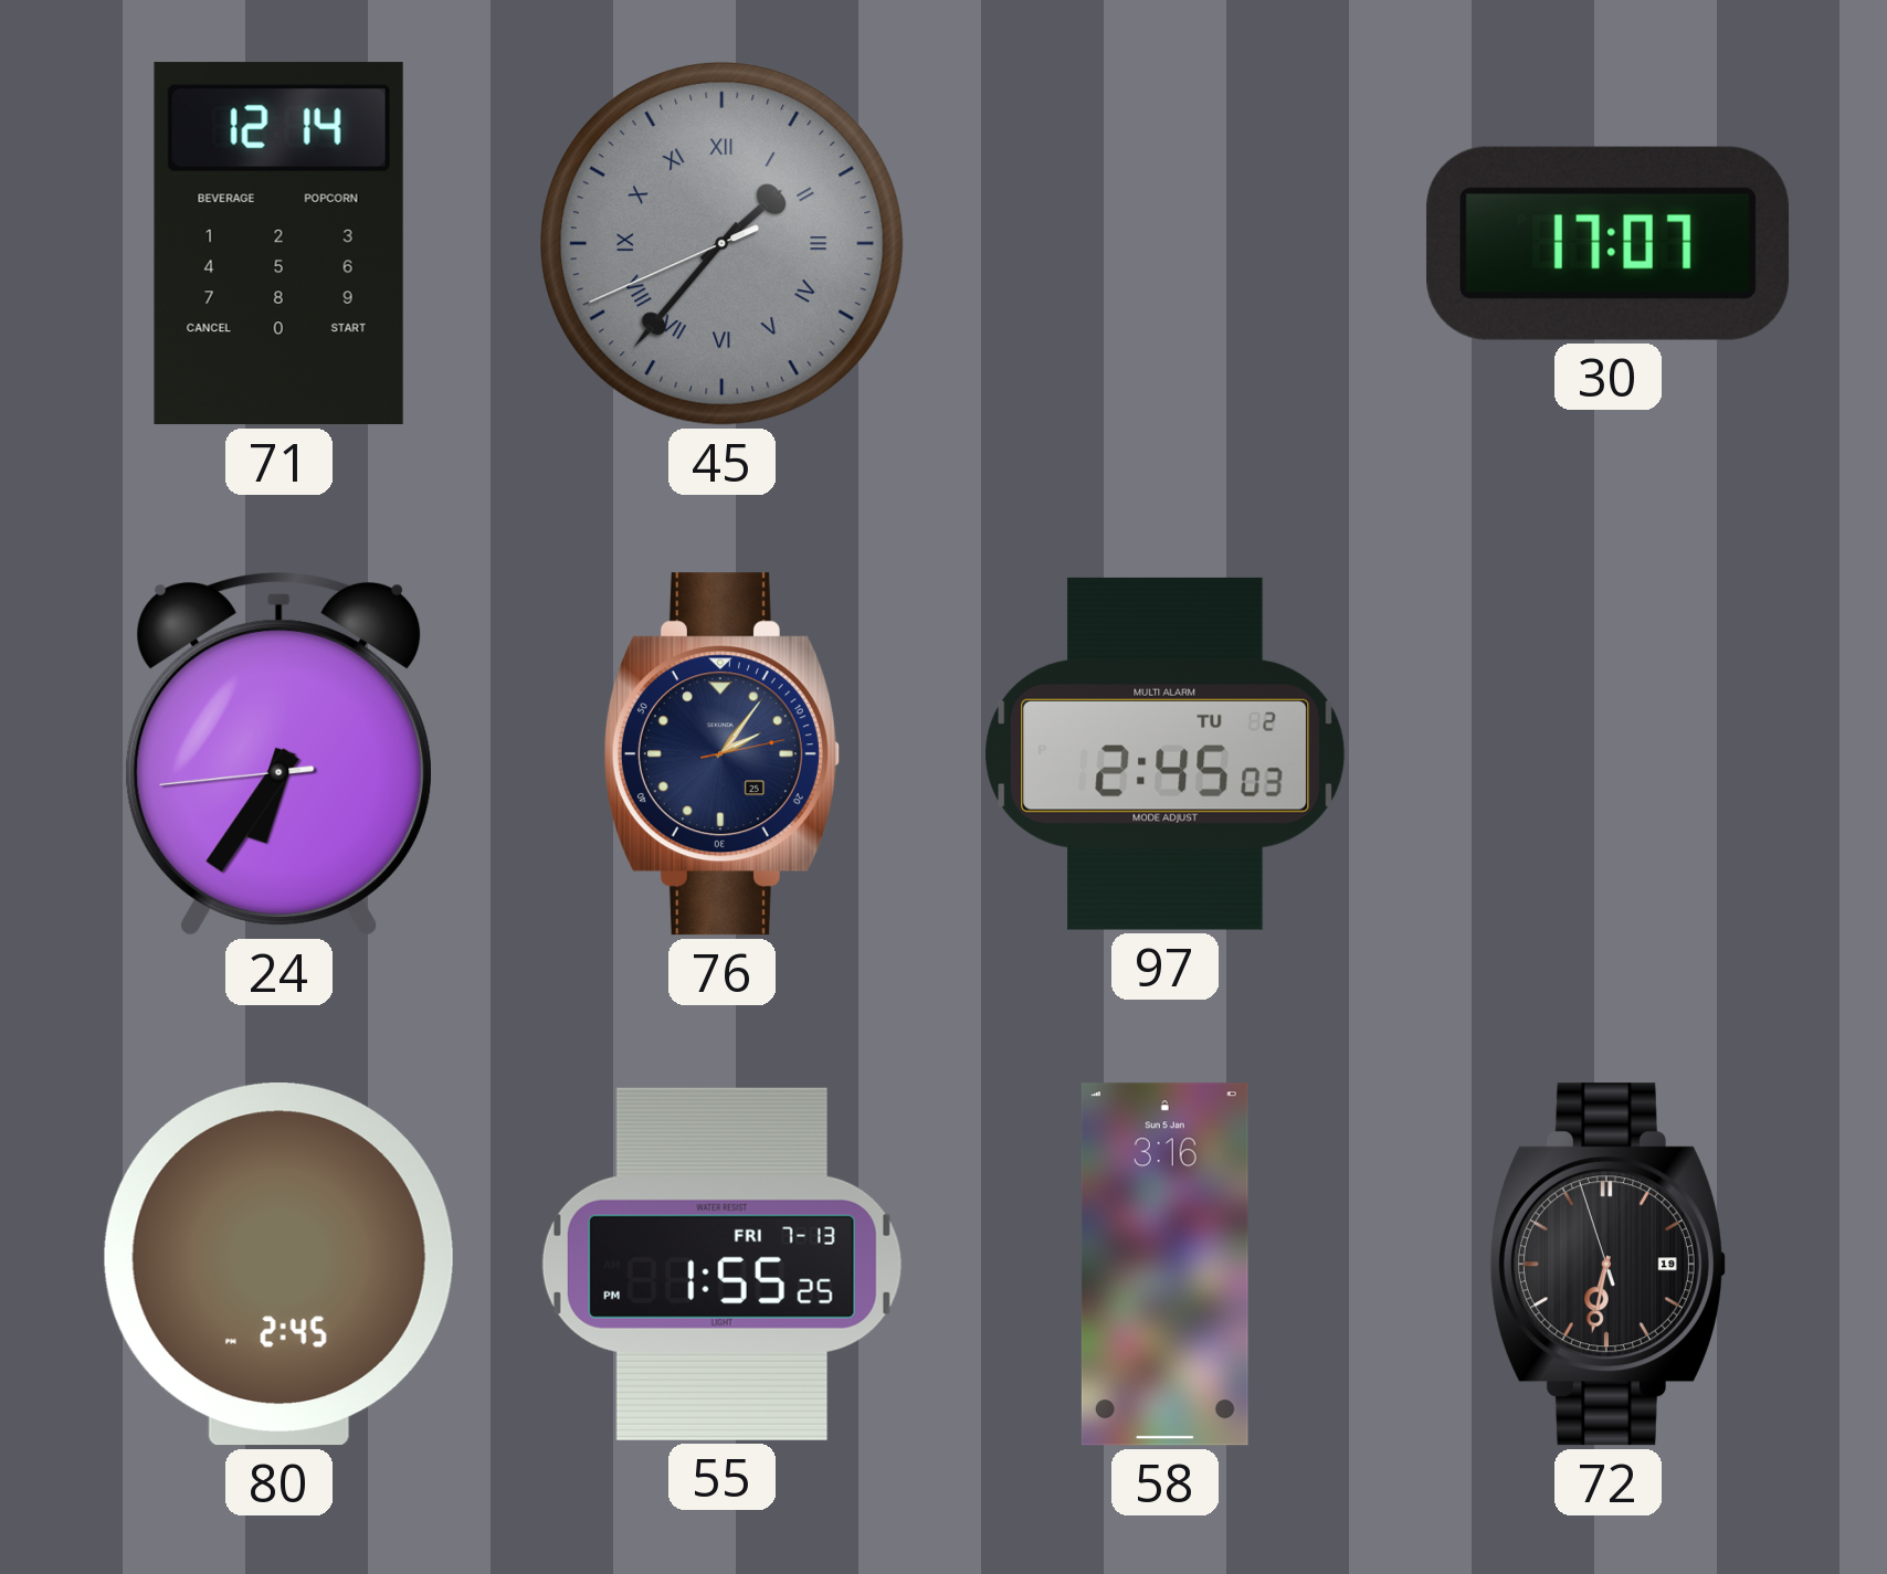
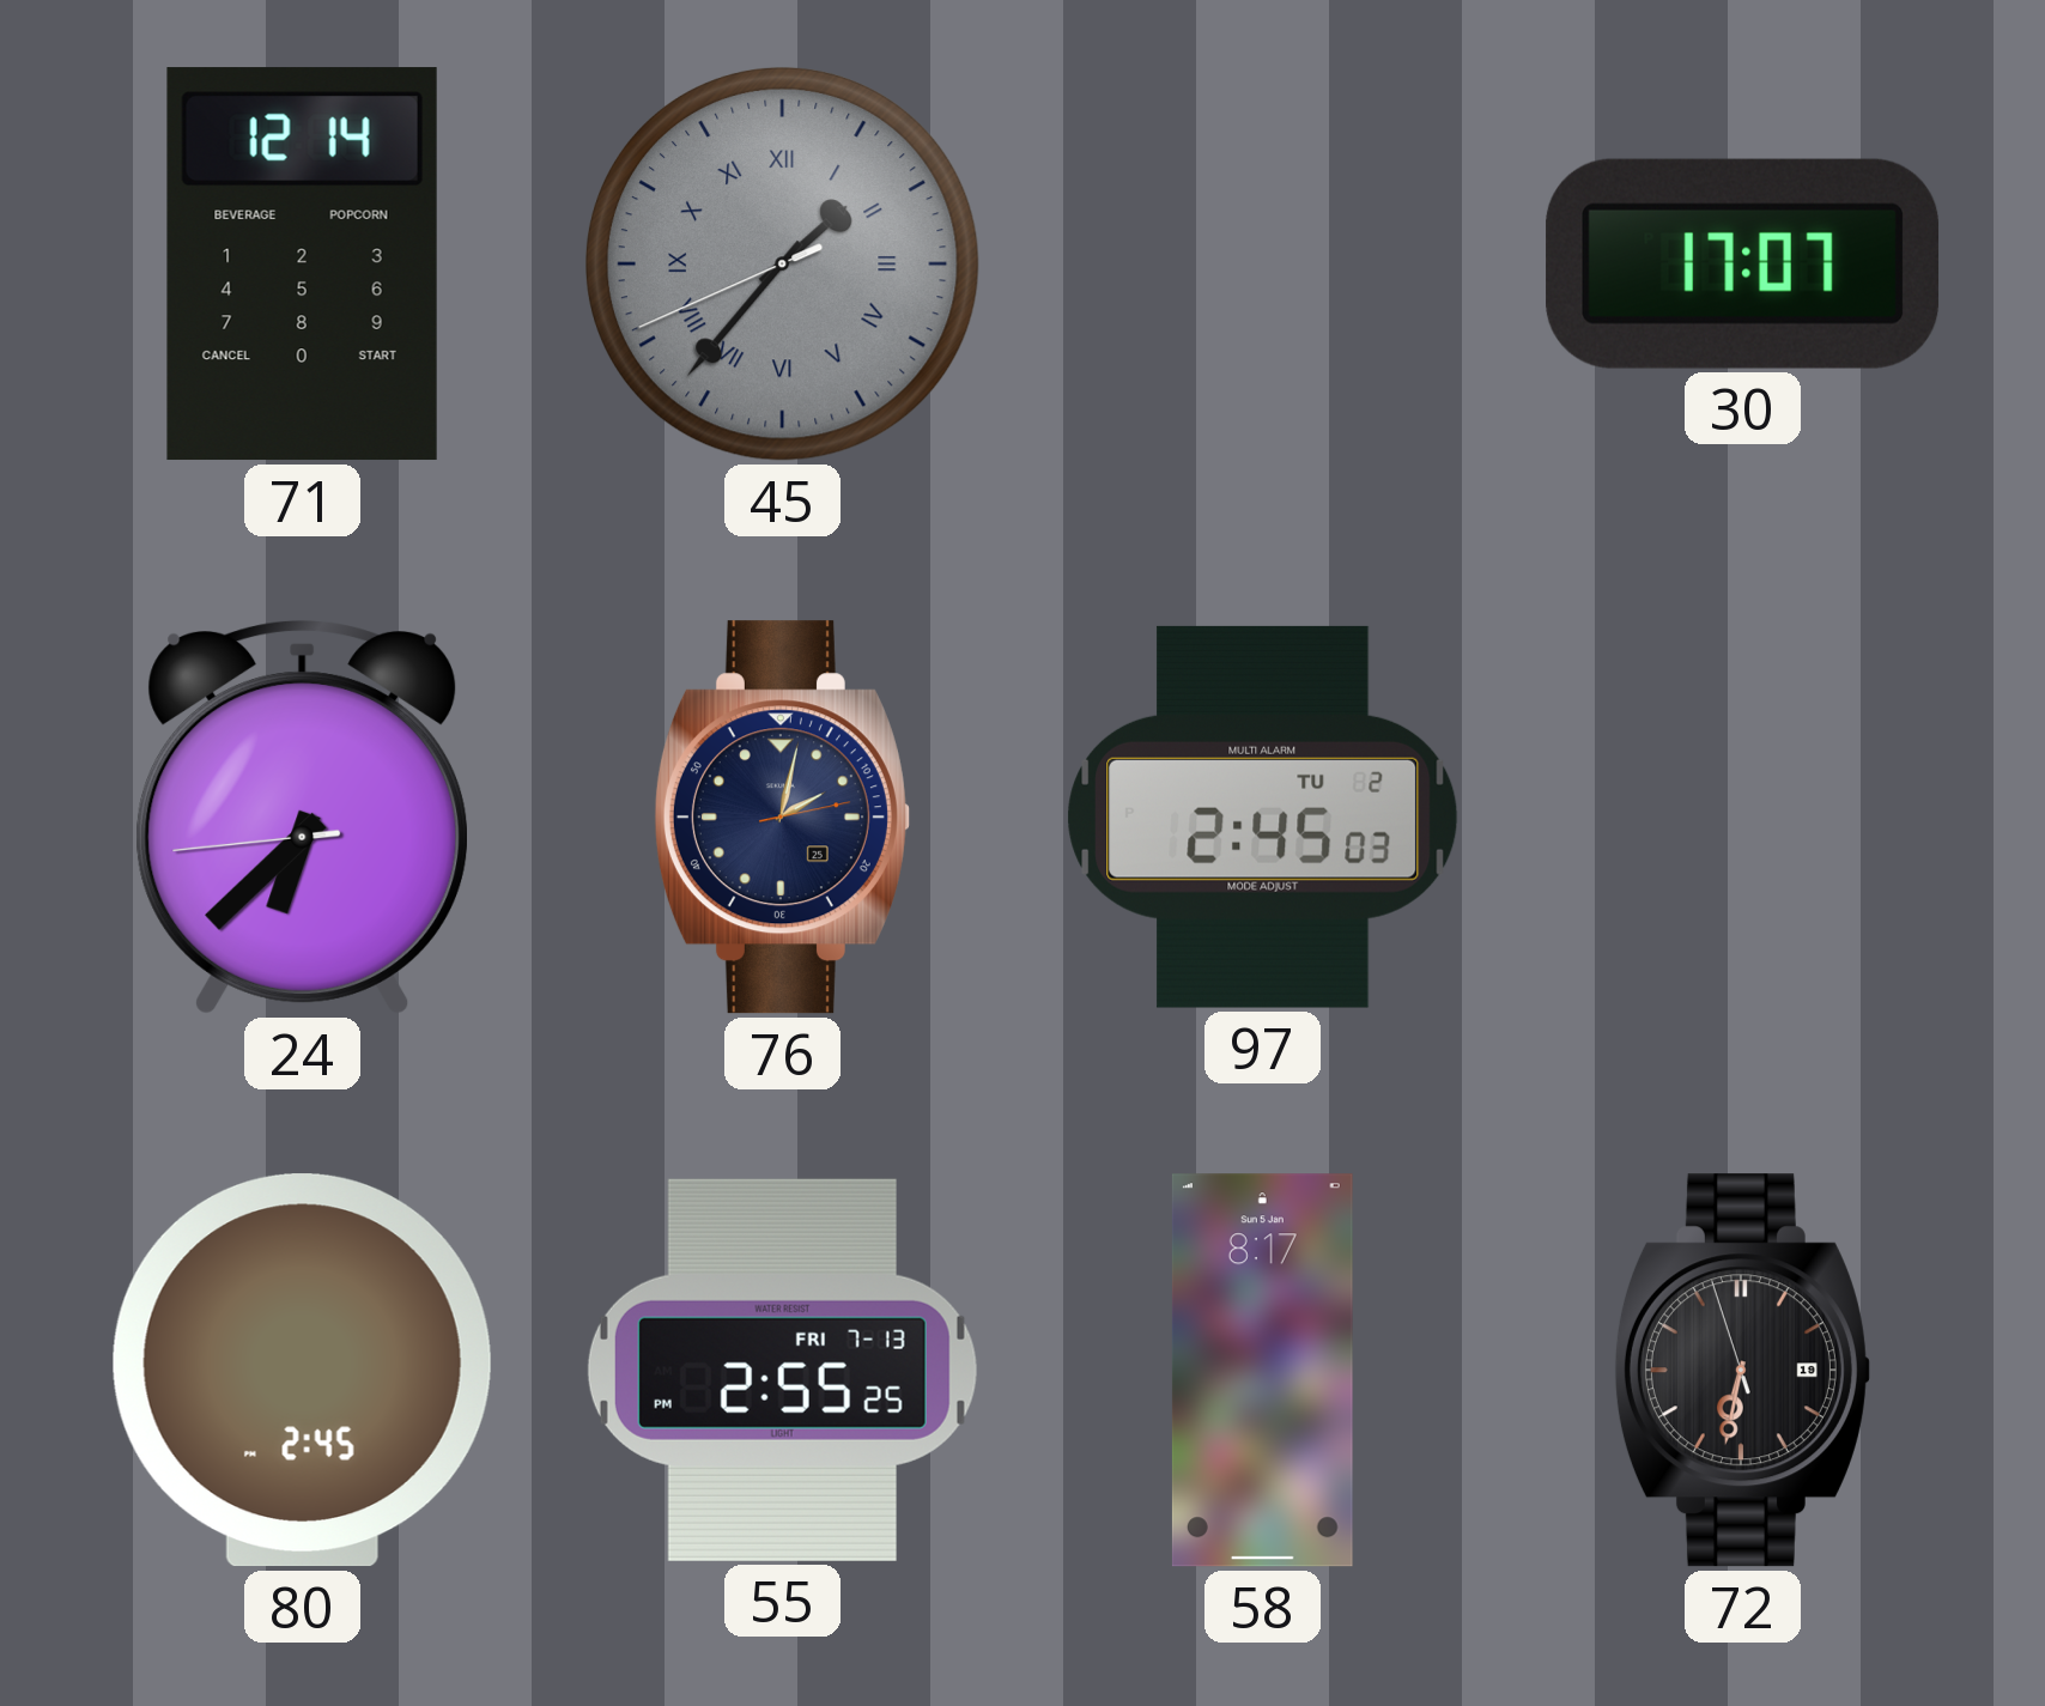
24: 6:35 -> 6:37
76: 2:06 -> 2:02
55: 1:55 -> 2:55
58: 3:16 -> 8:17
